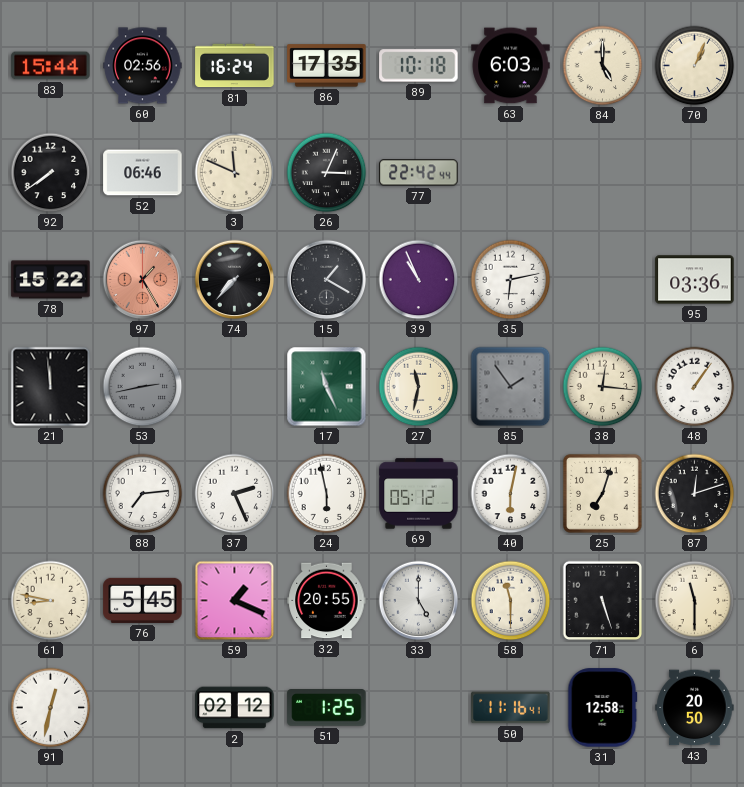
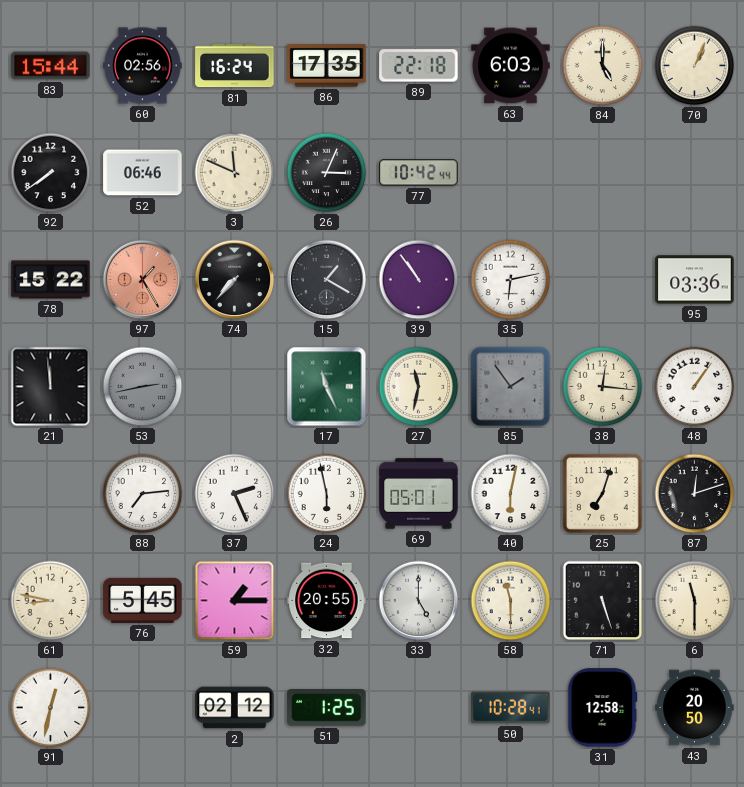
89: 10:18 -> 22:18
77: 22:42 -> 10:42
39: 10:56 -> 10:54
69: 05:12 -> 05:01
59: 1:19 -> 1:15
50: 11:16 -> 10:28
